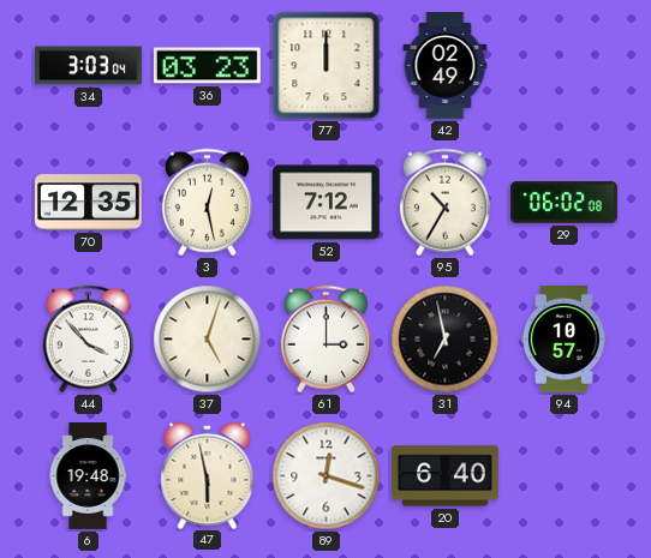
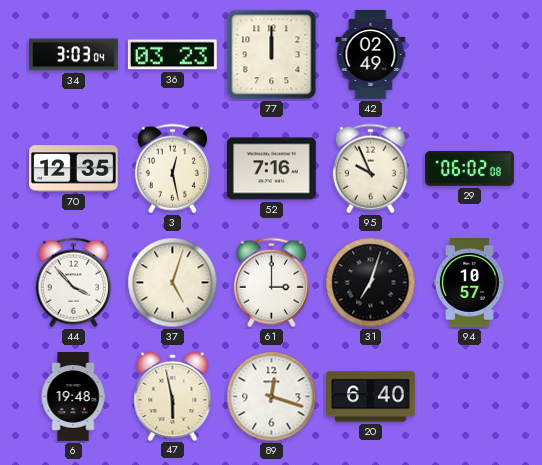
52: 7:12 -> 7:16
95: 10:35 -> 9:56
31: 6:58 -> 7:03
